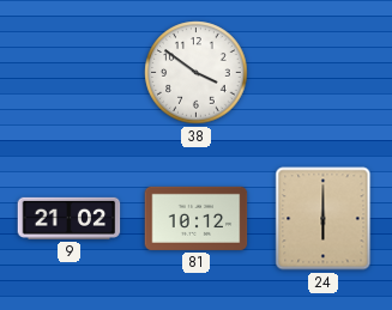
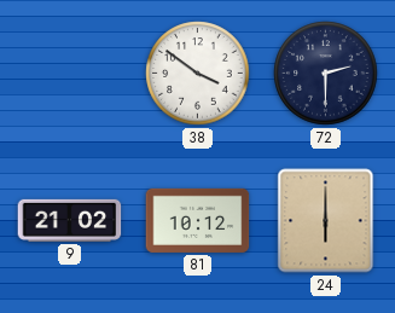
72: none -> 2:30
